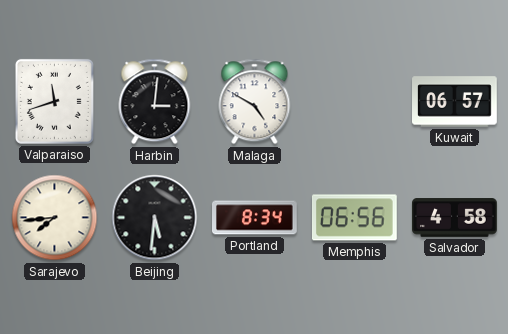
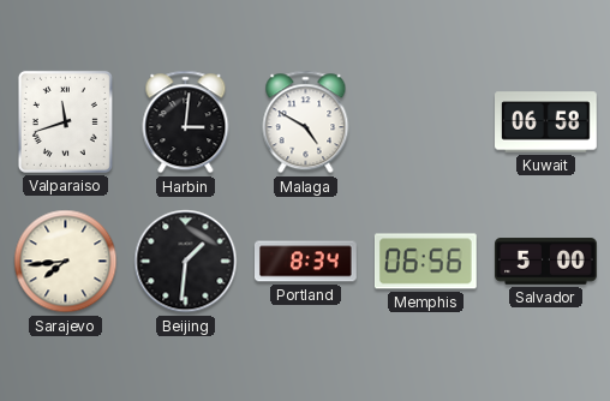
Kuwait: 06:57 -> 06:58
Beijing: 5:31 -> 1:31
Salvador: 4:58 -> 5:00
